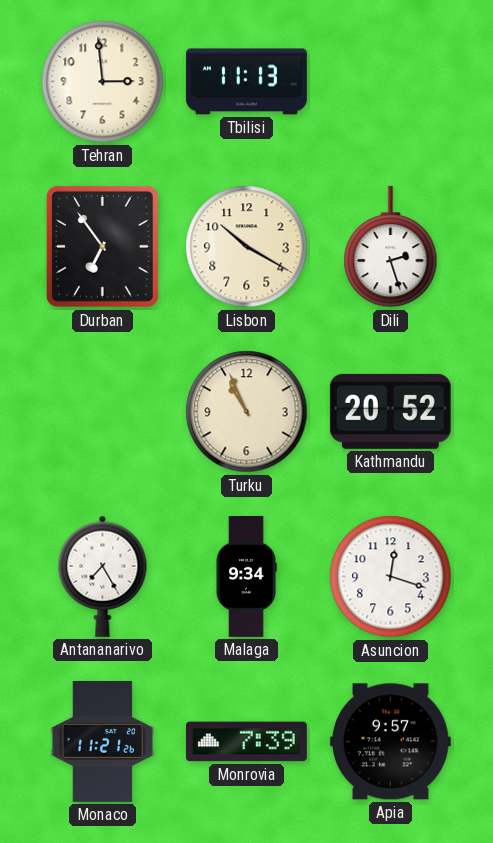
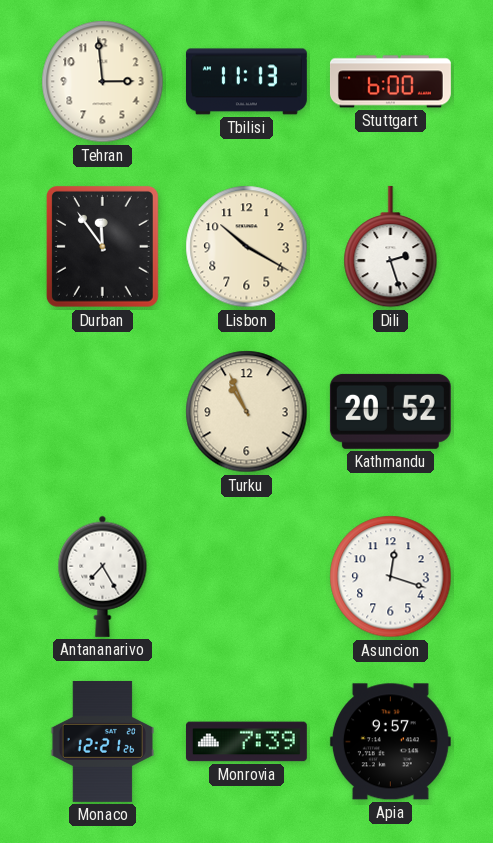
Stuttgart: none -> 6:00
Durban: 6:54 -> 11:54
Malaga: 9:34 -> none
Monaco: 11:21 -> 12:21
